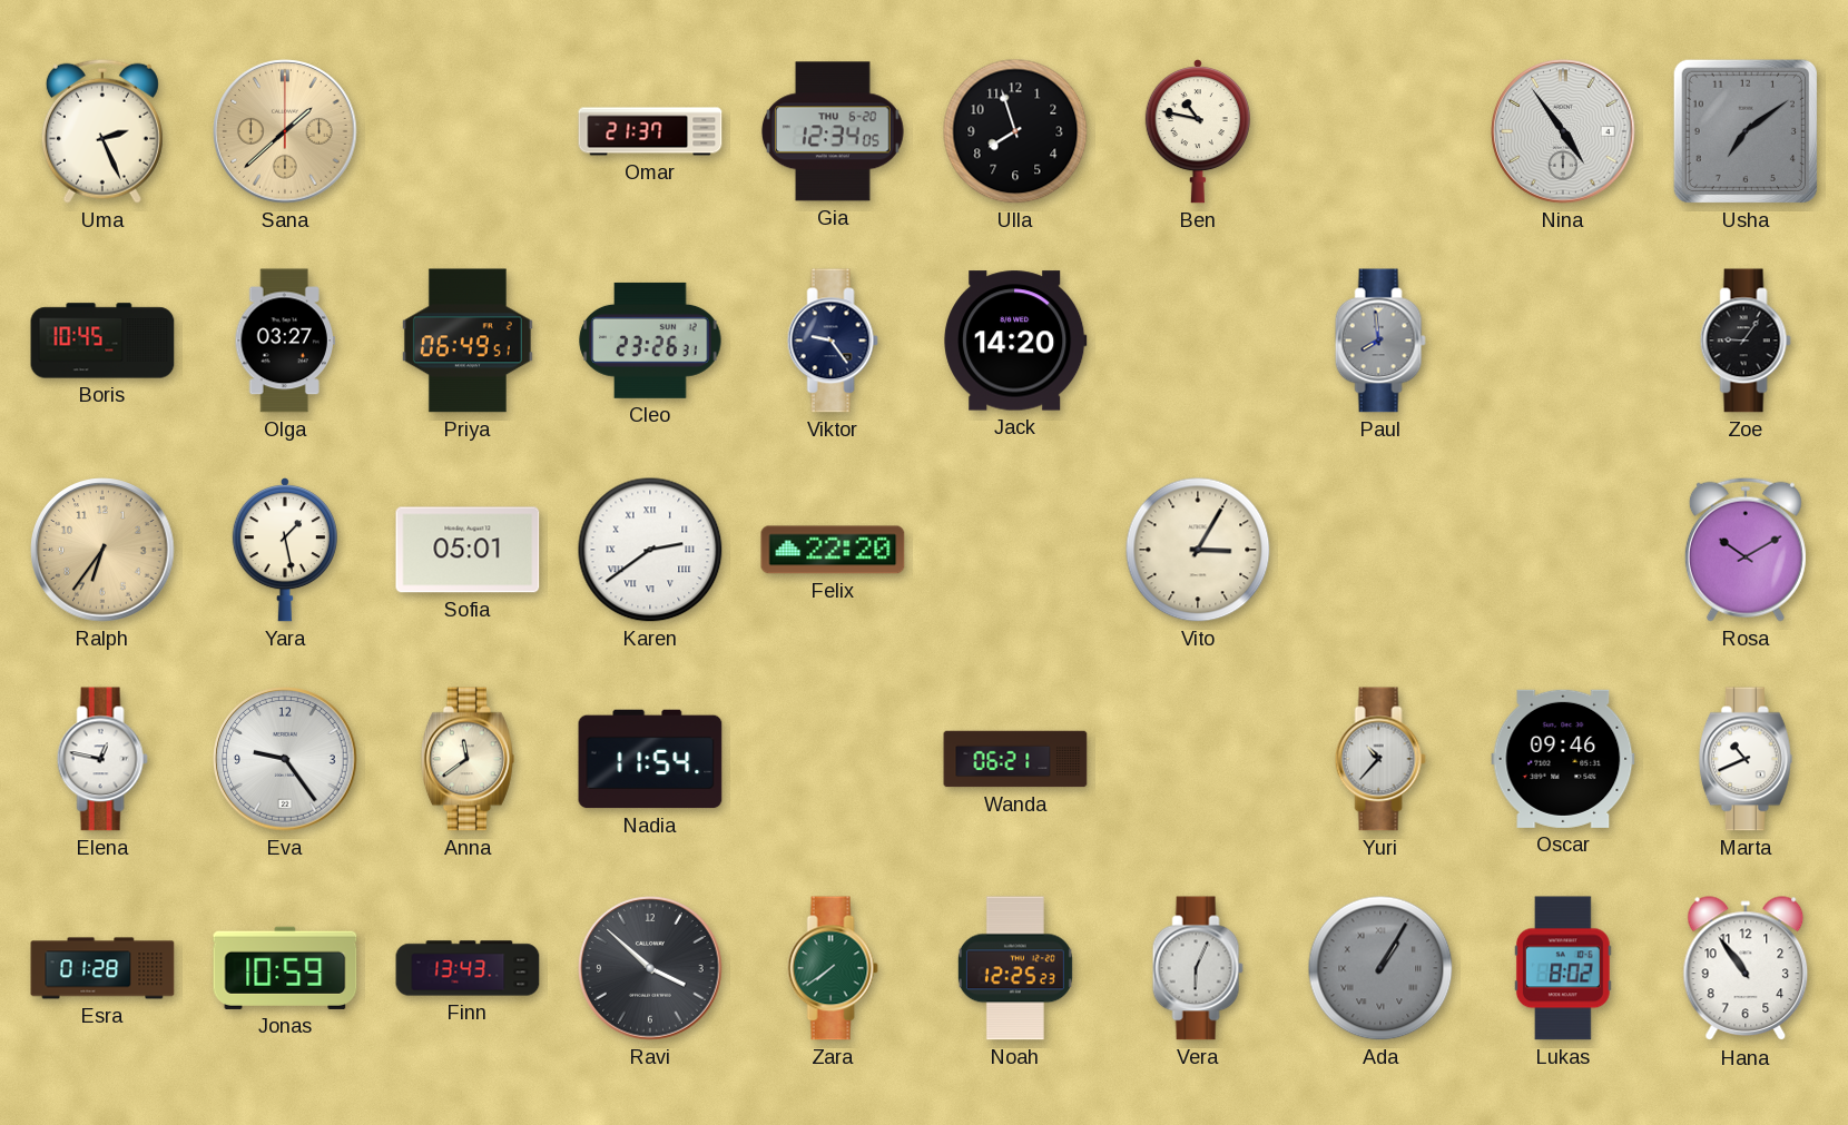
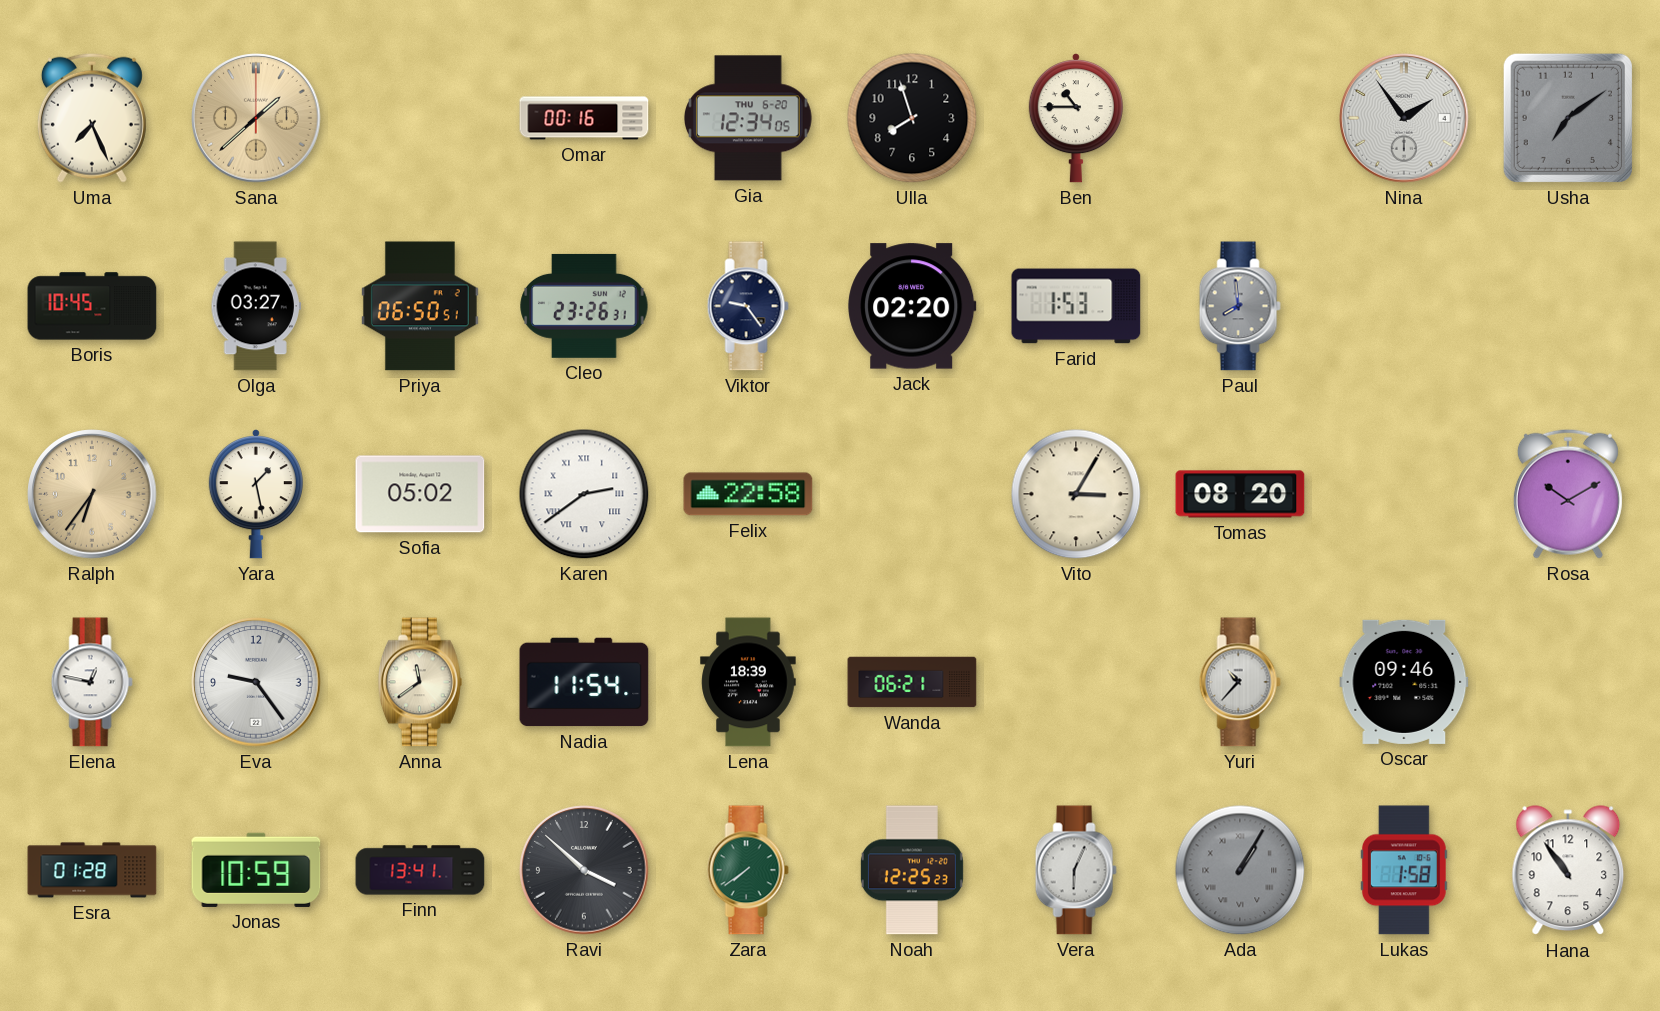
Uma: 2:26 -> 7:26
Omar: 21:37 -> 00:16
Ben: 10:47 -> 10:45
Nina: 4:54 -> 1:54
Priya: 06:49 -> 06:50
Jack: 14:20 -> 02:20
Farid: none -> 1:53
Zoe: 9:06 -> none
Sofia: 05:01 -> 05:02
Felix: 22:20 -> 22:58
Tomas: none -> 08:20
Lena: none -> 18:39
Marta: 10:41 -> none
Finn: 13:43 -> 13:41
Lukas: 8:02 -> 1:58
